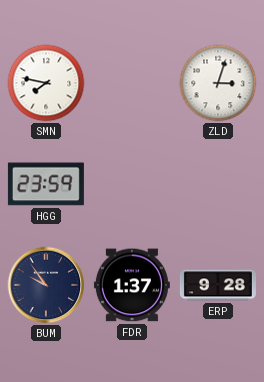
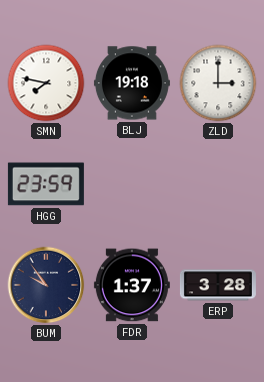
BLJ: none -> 19:18
ZLD: 3:03 -> 3:00
ERP: 9:28 -> 3:28
